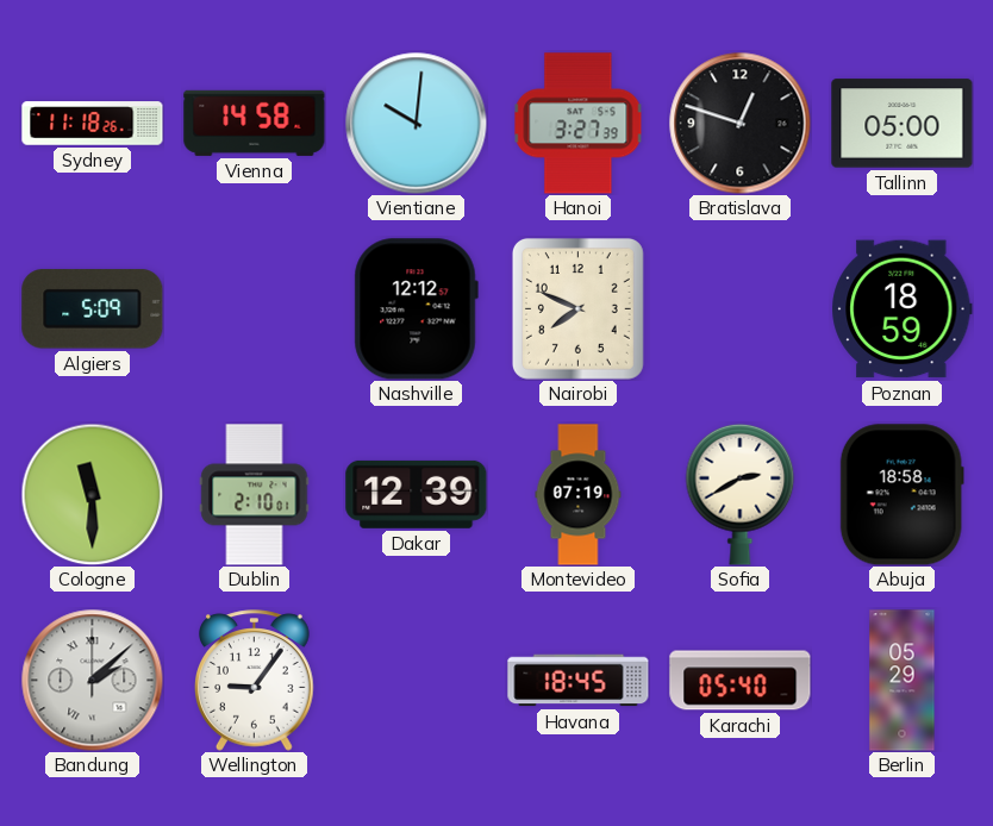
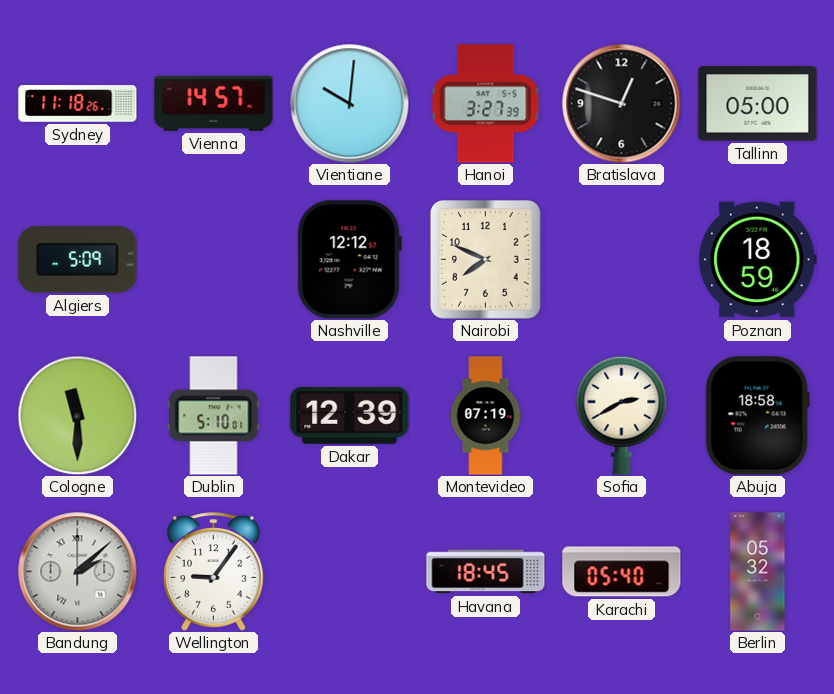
Vienna: 14:58 -> 14:57
Dublin: 2:10 -> 5:10
Berlin: 05:29 -> 05:32
